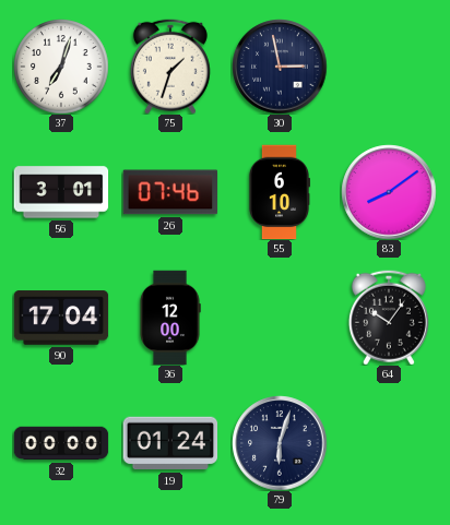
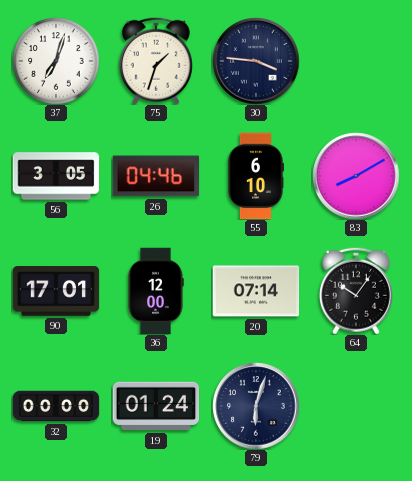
30: 2:58 -> 3:46
56: 3:01 -> 3:05
26: 07:46 -> 04:46
83: 8:09 -> 8:10
90: 17:04 -> 17:01
20: none -> 07:14
